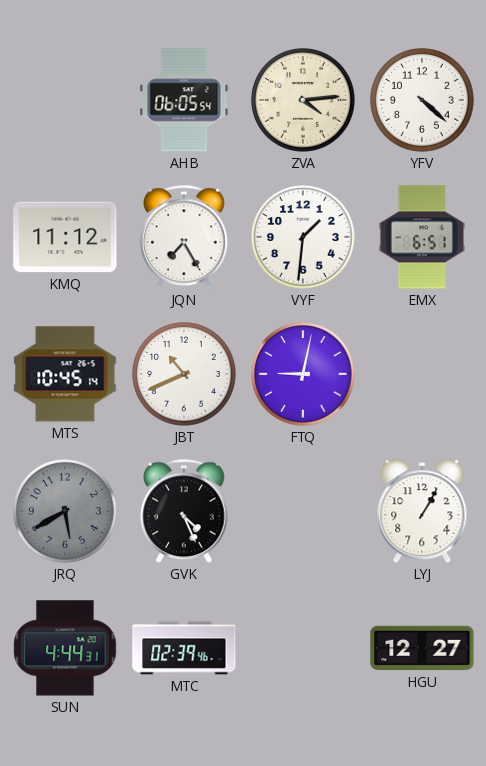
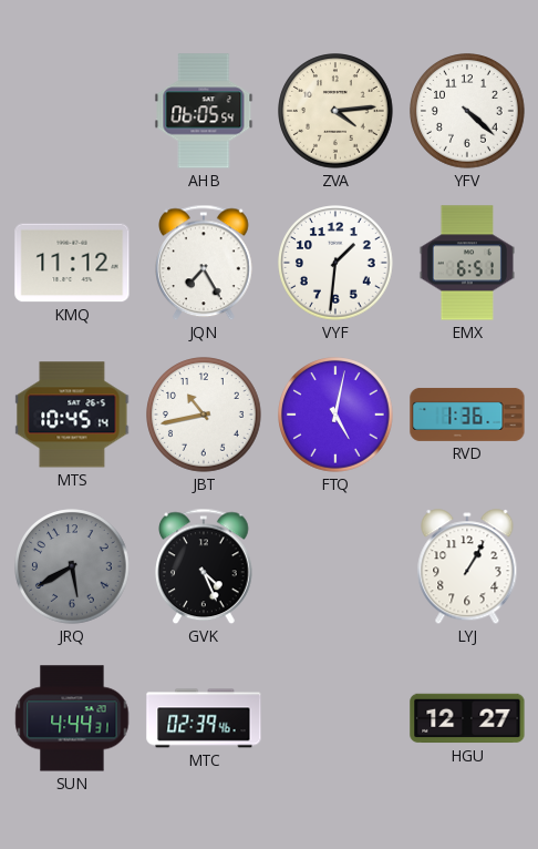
JBT: 10:41 -> 10:43
FTQ: 9:02 -> 5:02
RVD: none -> 1:36
